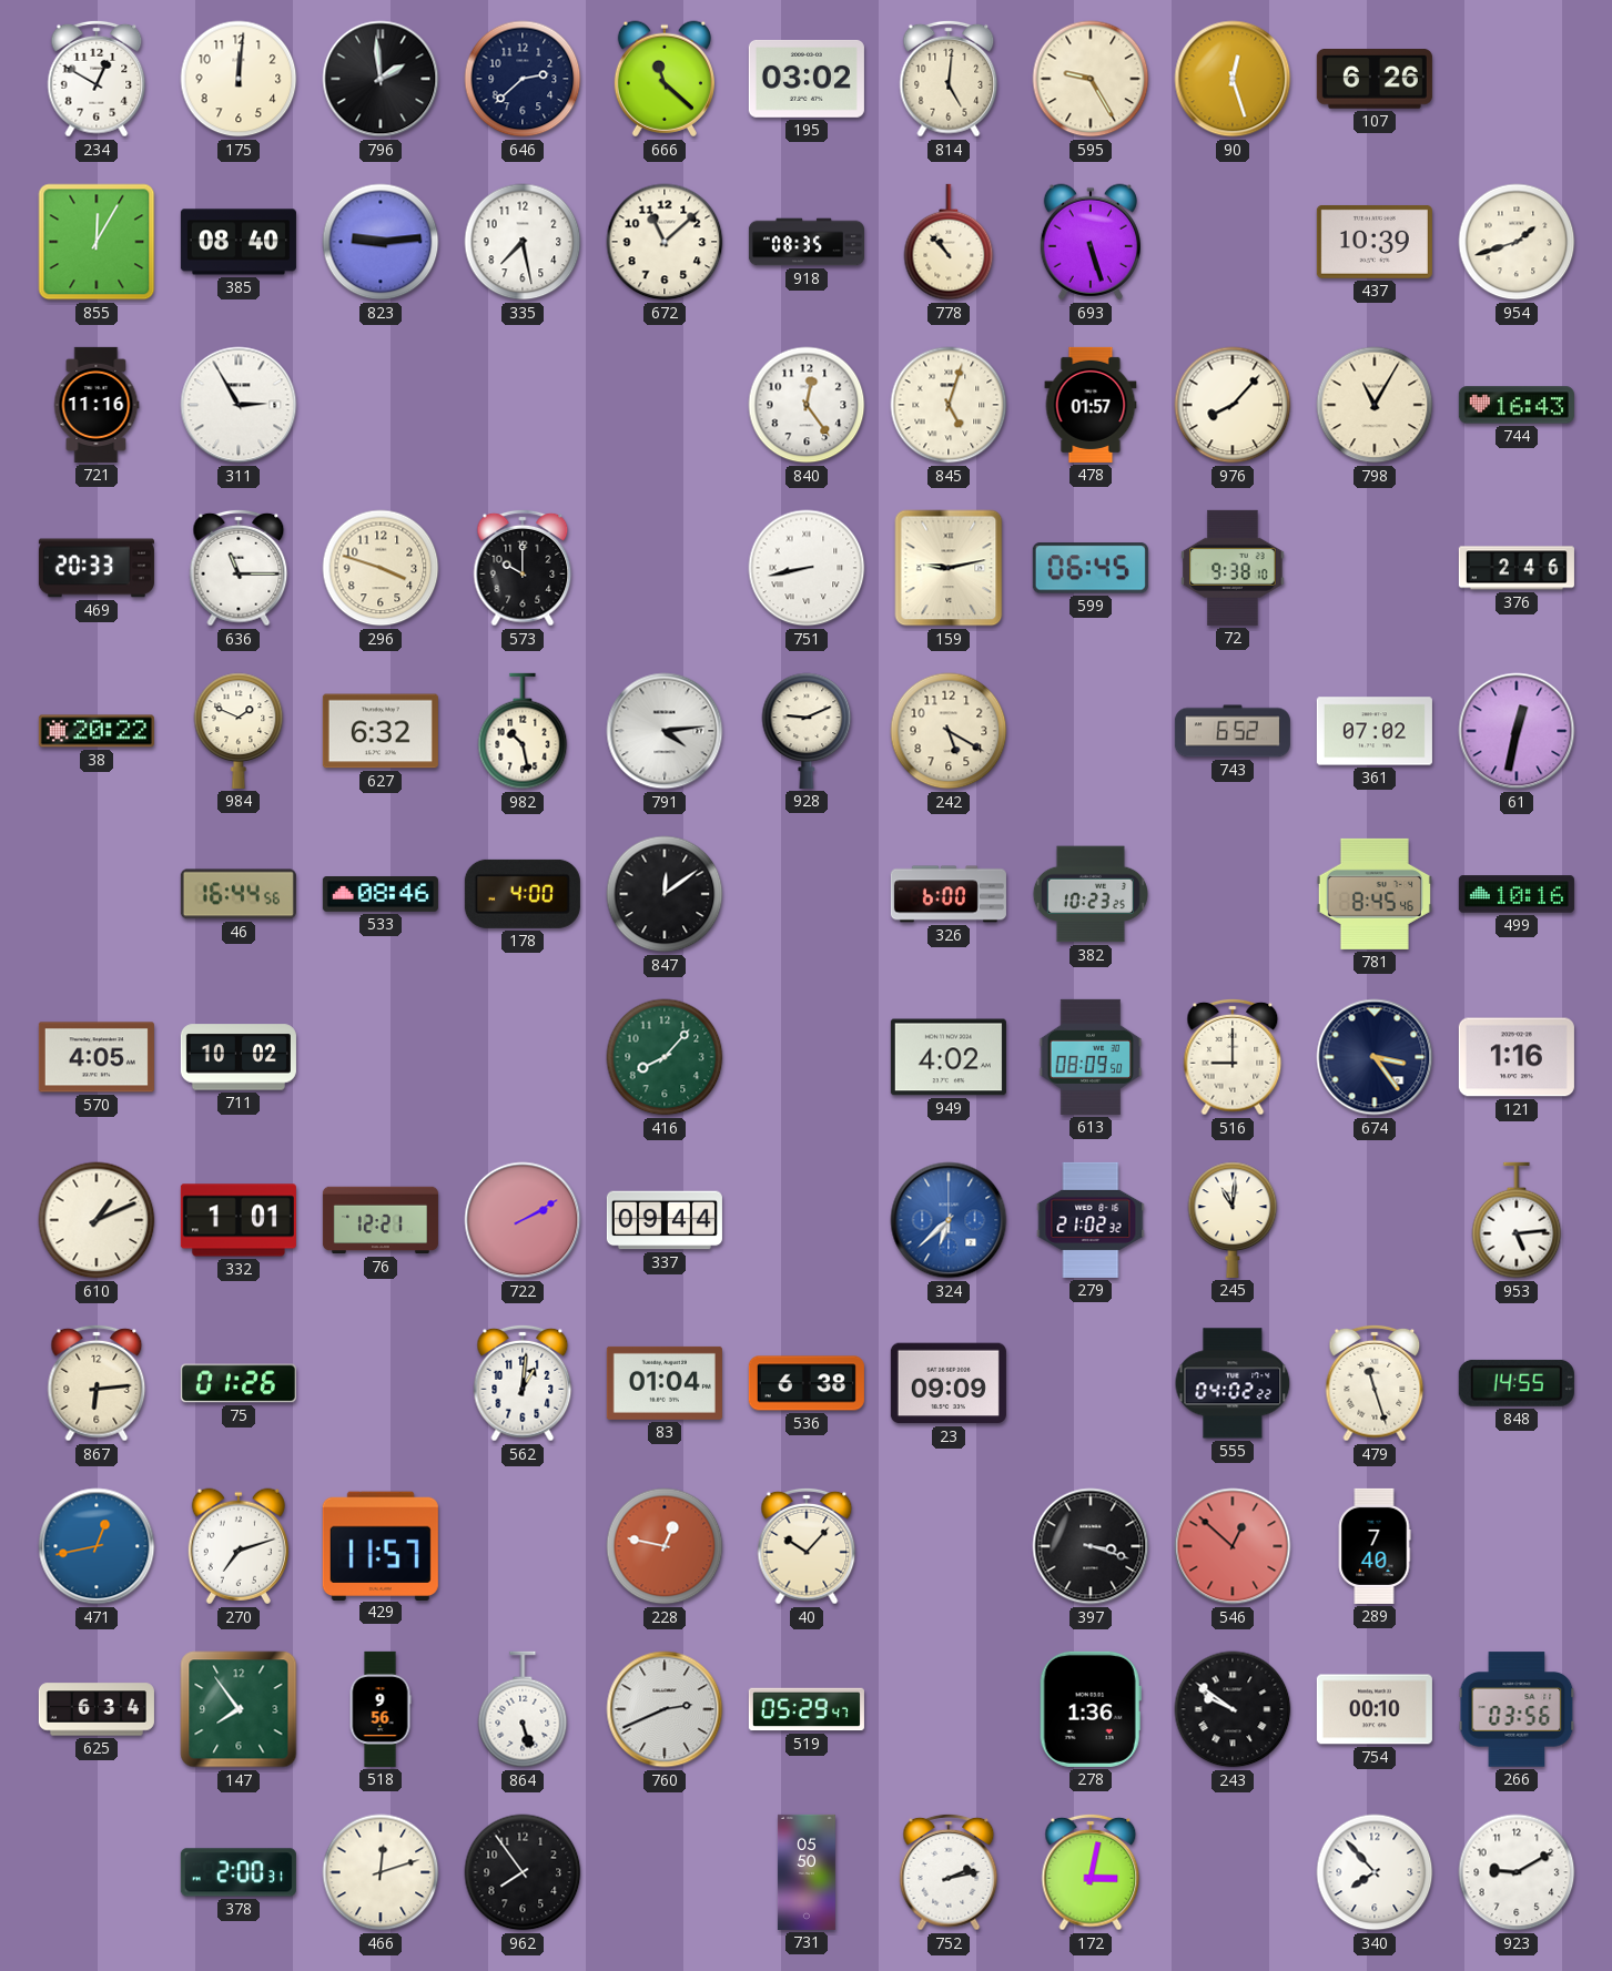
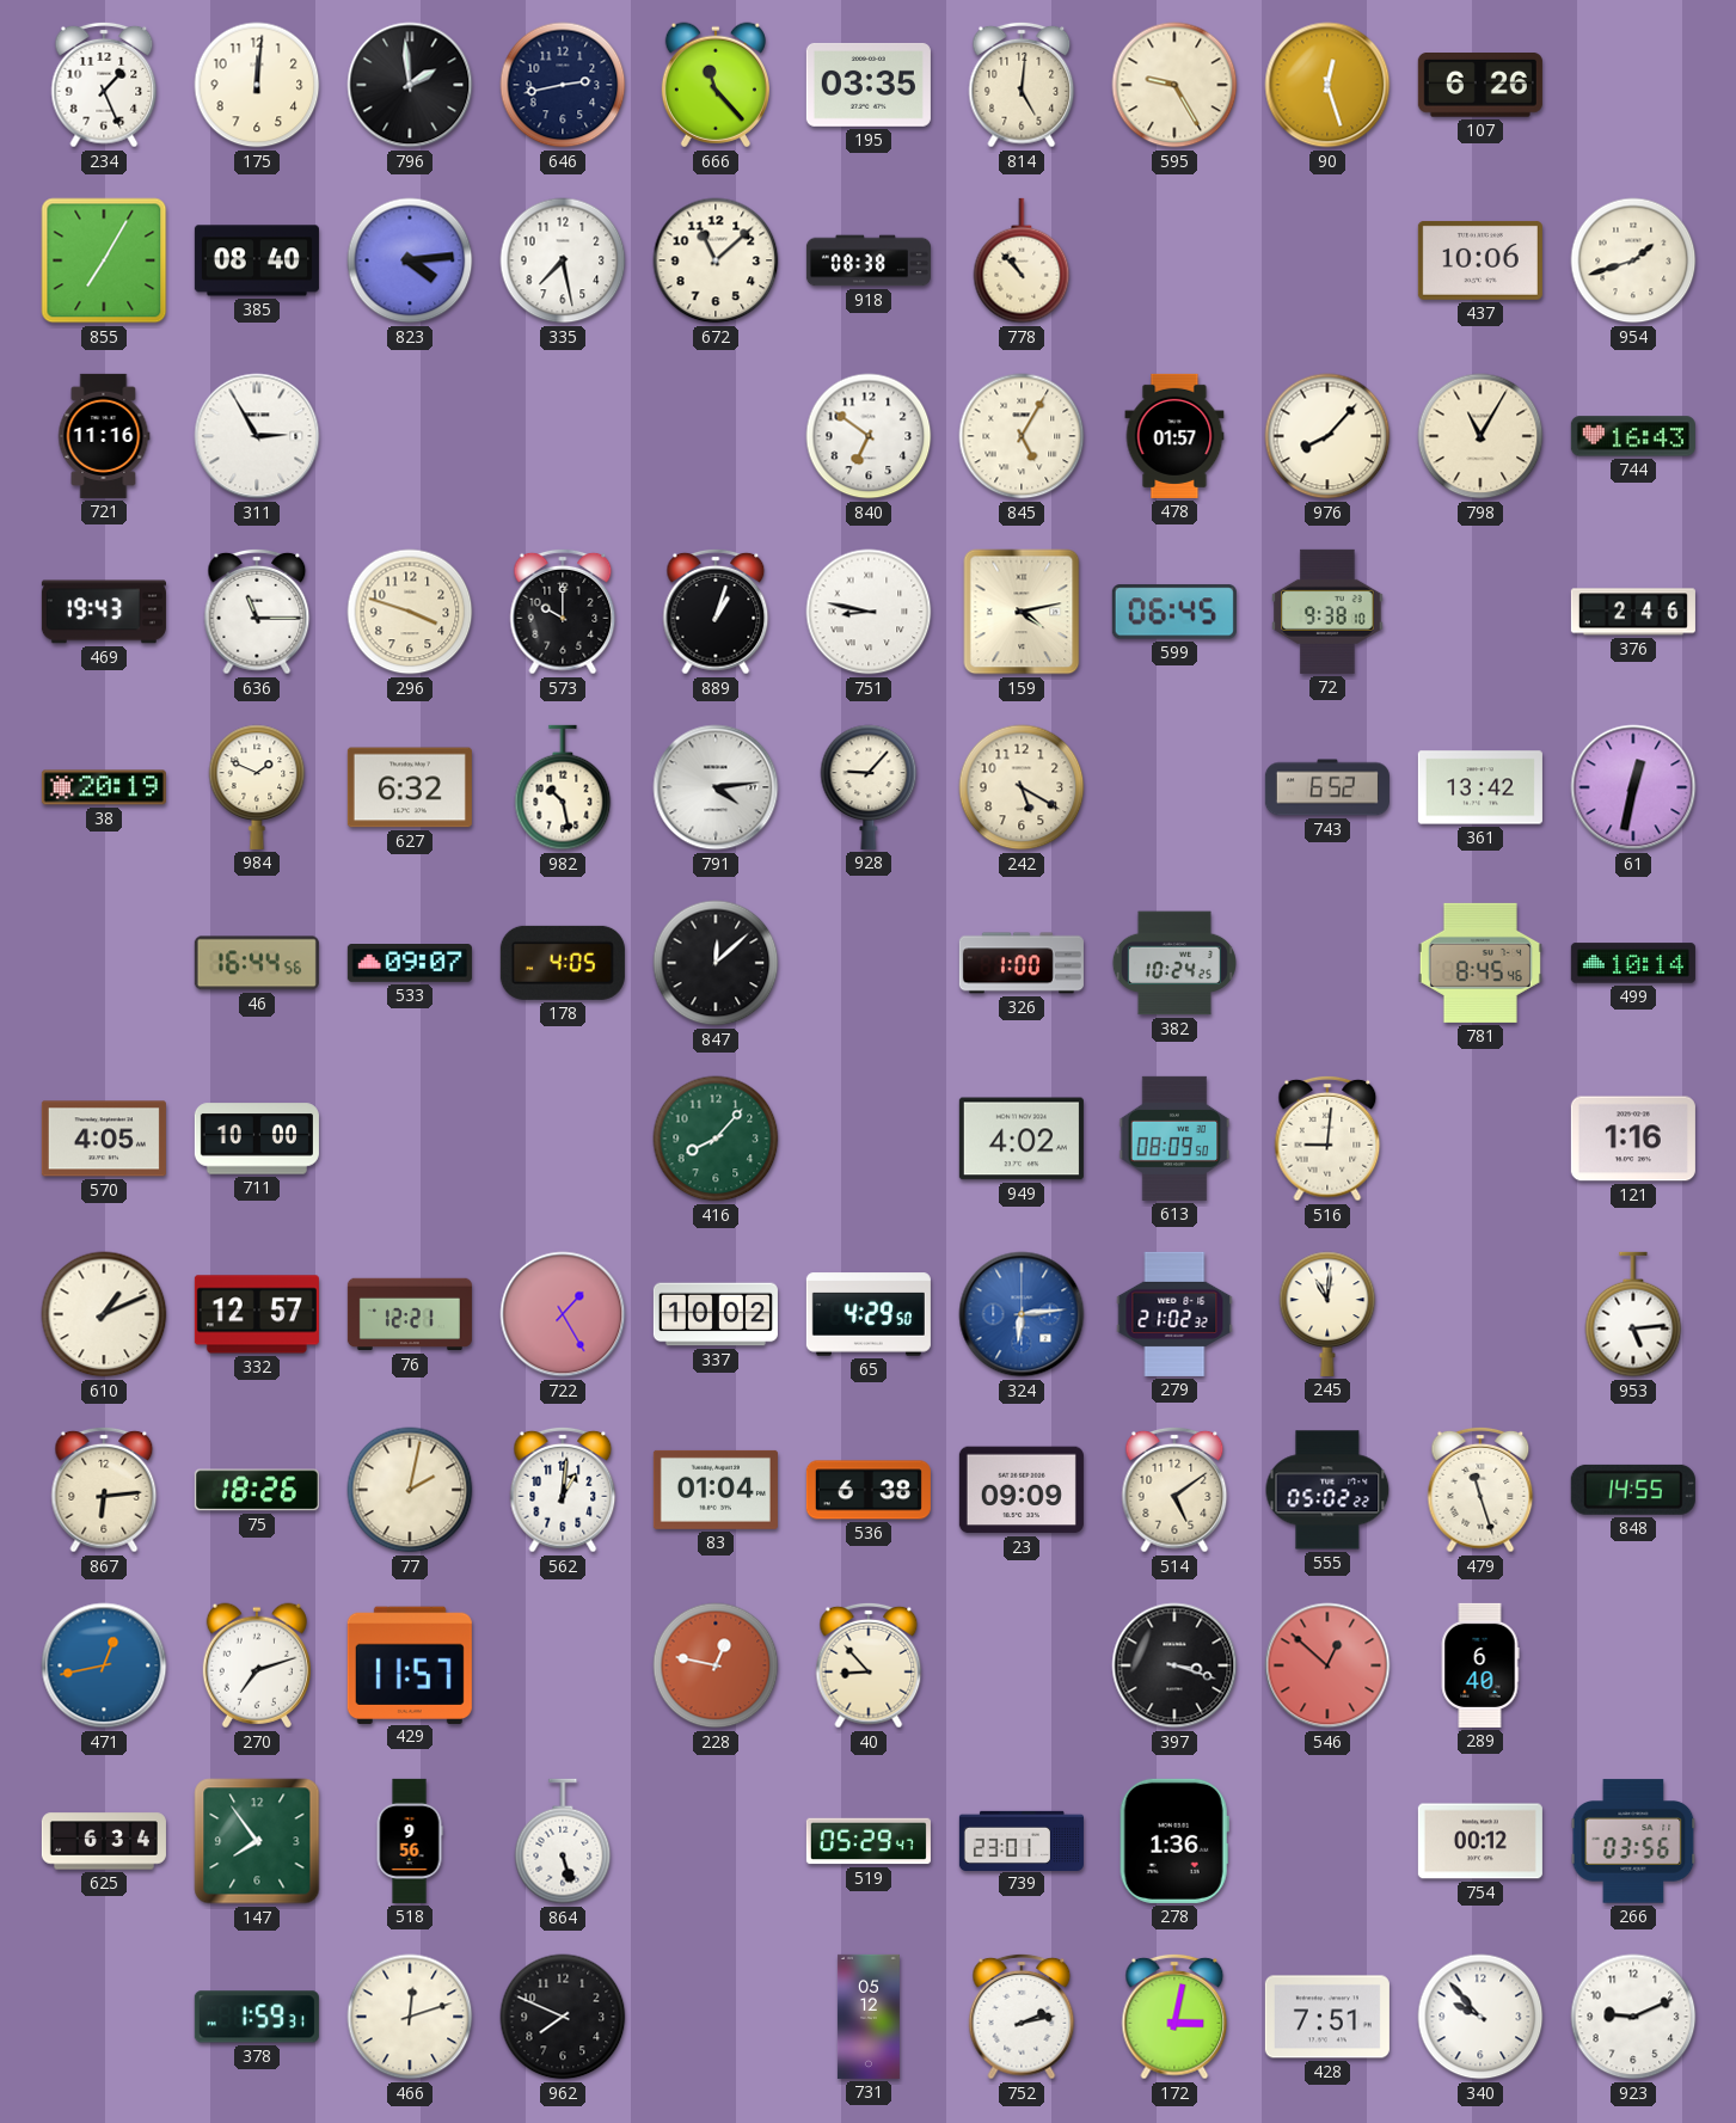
234: 12:50 -> 1:26
646: 2:38 -> 2:43
666: 11:22 -> 11:23
195: 03:02 -> 03:35
855: 12:05 -> 7:05
823: 9:14 -> 4:14
918: 08:35 -> 08:38
693: 5:27 -> none
437: 10:39 -> 10:06
840: 12:24 -> 6:51
845: 5:03 -> 5:05
469: 20:33 -> 19:43
889: none -> 1:03
751: 8:43 -> 8:47
159: 9:13 -> 4:13
38: 20:22 -> 20:19
928: 9:11 -> 9:07
361: 07:02 -> 13:42
533: 08:46 -> 09:07
178: 4:00 -> 4:05
847: 12:09 -> 12:08
326: 6:00 -> 1:00
382: 10:23 -> 10:24
499: 10:16 -> 10:14
711: 10:02 -> 10:00
516: 9:00 -> 9:01
674: 3:24 -> none
332: 1:01 -> 12:57
722: 2:10 -> 1:25
337: 09:44 -> 10:02
65: none -> 4:29
324: 6:38 -> 6:14
75: 01:26 -> 18:26
77: none -> 2:02
514: none -> 5:09
555: 04:02 -> 05:02
40: 10:07 -> 8:53
289: 7:40 -> 6:40
760: 2:41 -> none
739: none -> 23:01
243: 9:51 -> none
754: 00:10 -> 00:12
378: 2:00 -> 1:59
962: 7:54 -> 7:49
731: 05:50 -> 05:12
428: none -> 7:51
340: 7:53 -> 9:53
923: 9:10 -> 9:11
